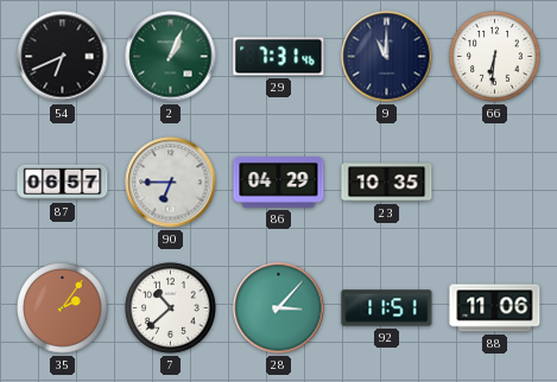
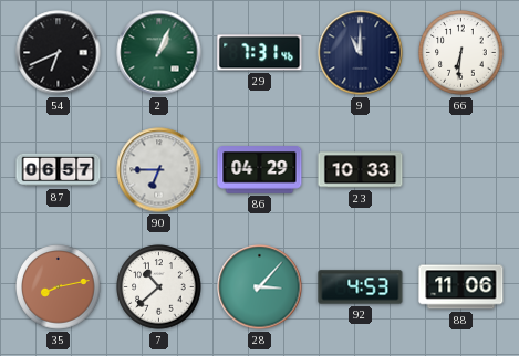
23: 10:35 -> 10:33
35: 2:06 -> 8:13
92: 11:51 -> 4:53
